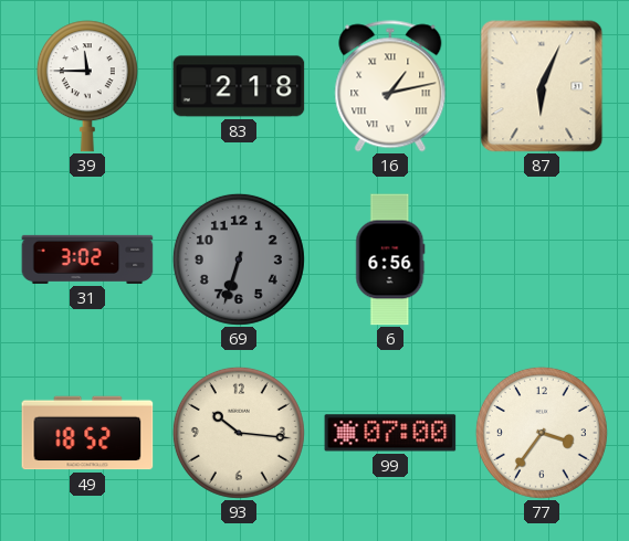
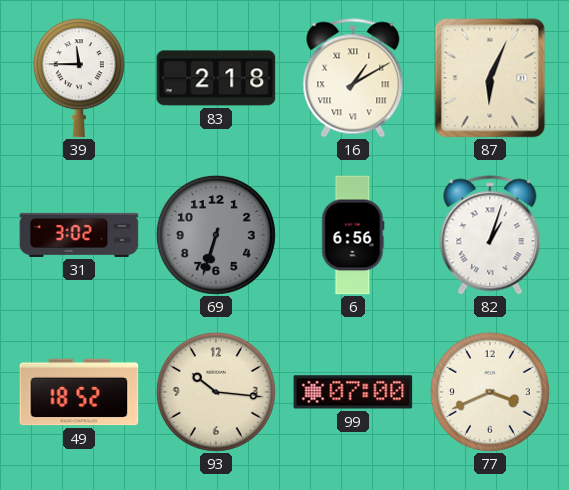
16: 1:13 -> 1:10
82: none -> 1:03
77: 3:36 -> 3:41
